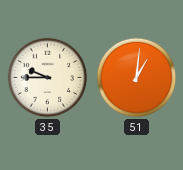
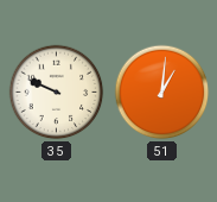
35: 9:45 -> 9:49
